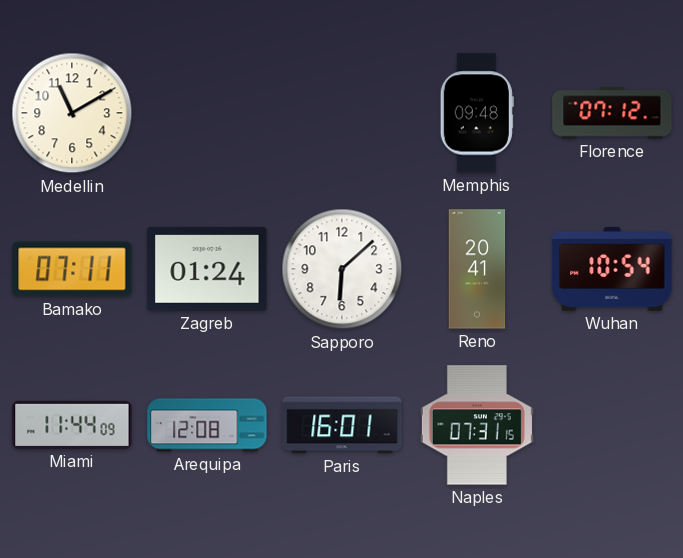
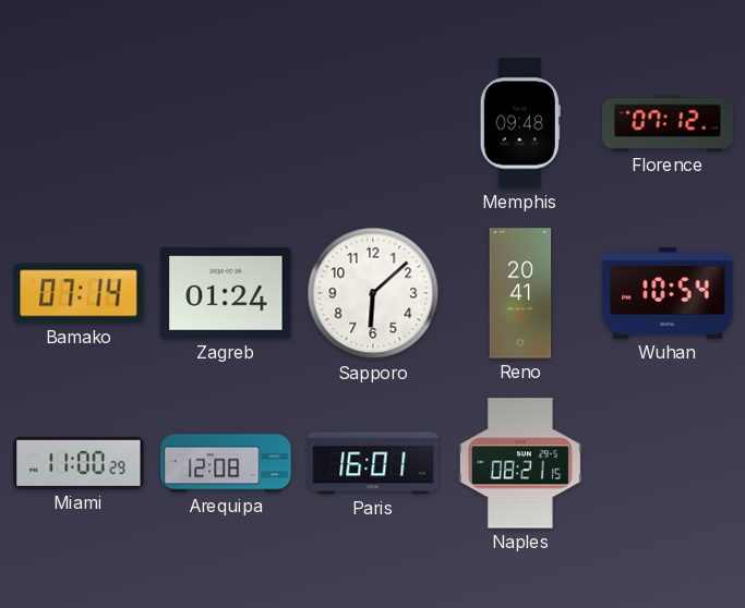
Medellin: 11:10 -> none
Bamako: 07:11 -> 07:14
Miami: 11:44 -> 11:00
Naples: 07:31 -> 08:21
